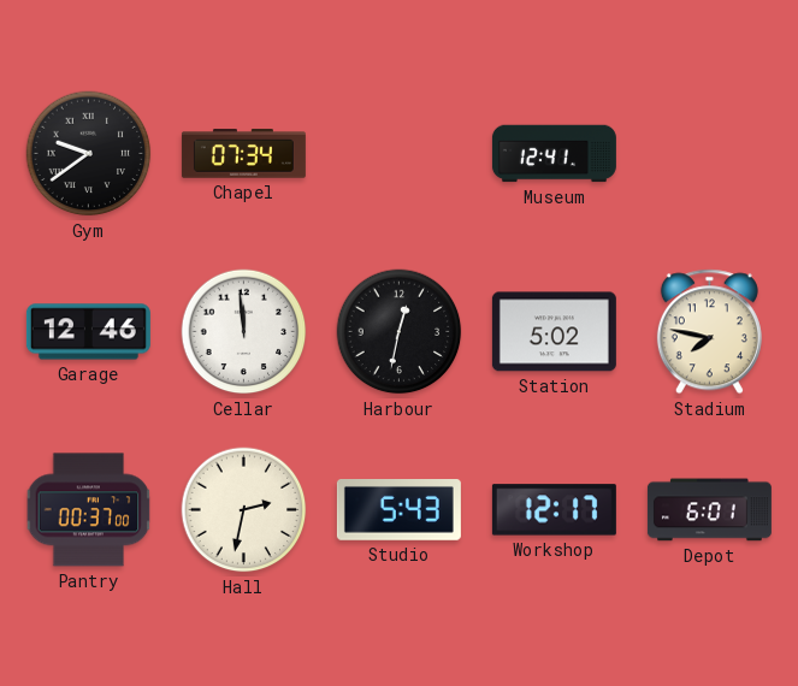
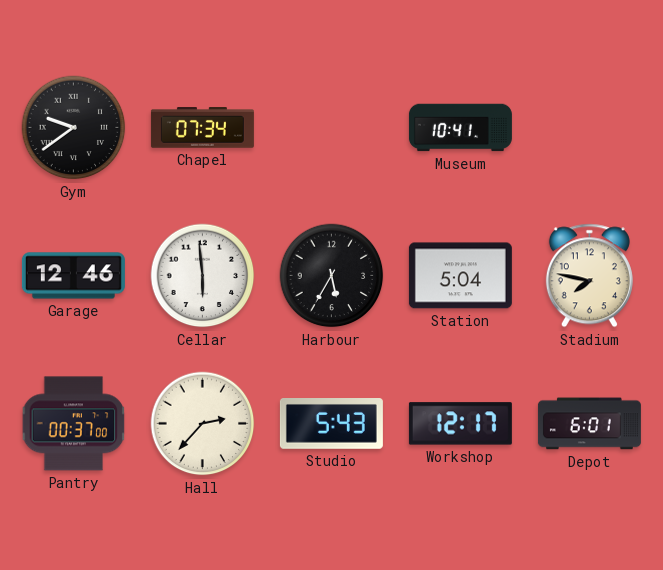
Museum: 12:41 -> 10:41
Cellar: 11:59 -> 5:59
Harbour: 12:32 -> 5:35
Station: 5:02 -> 5:04
Hall: 2:32 -> 2:37
